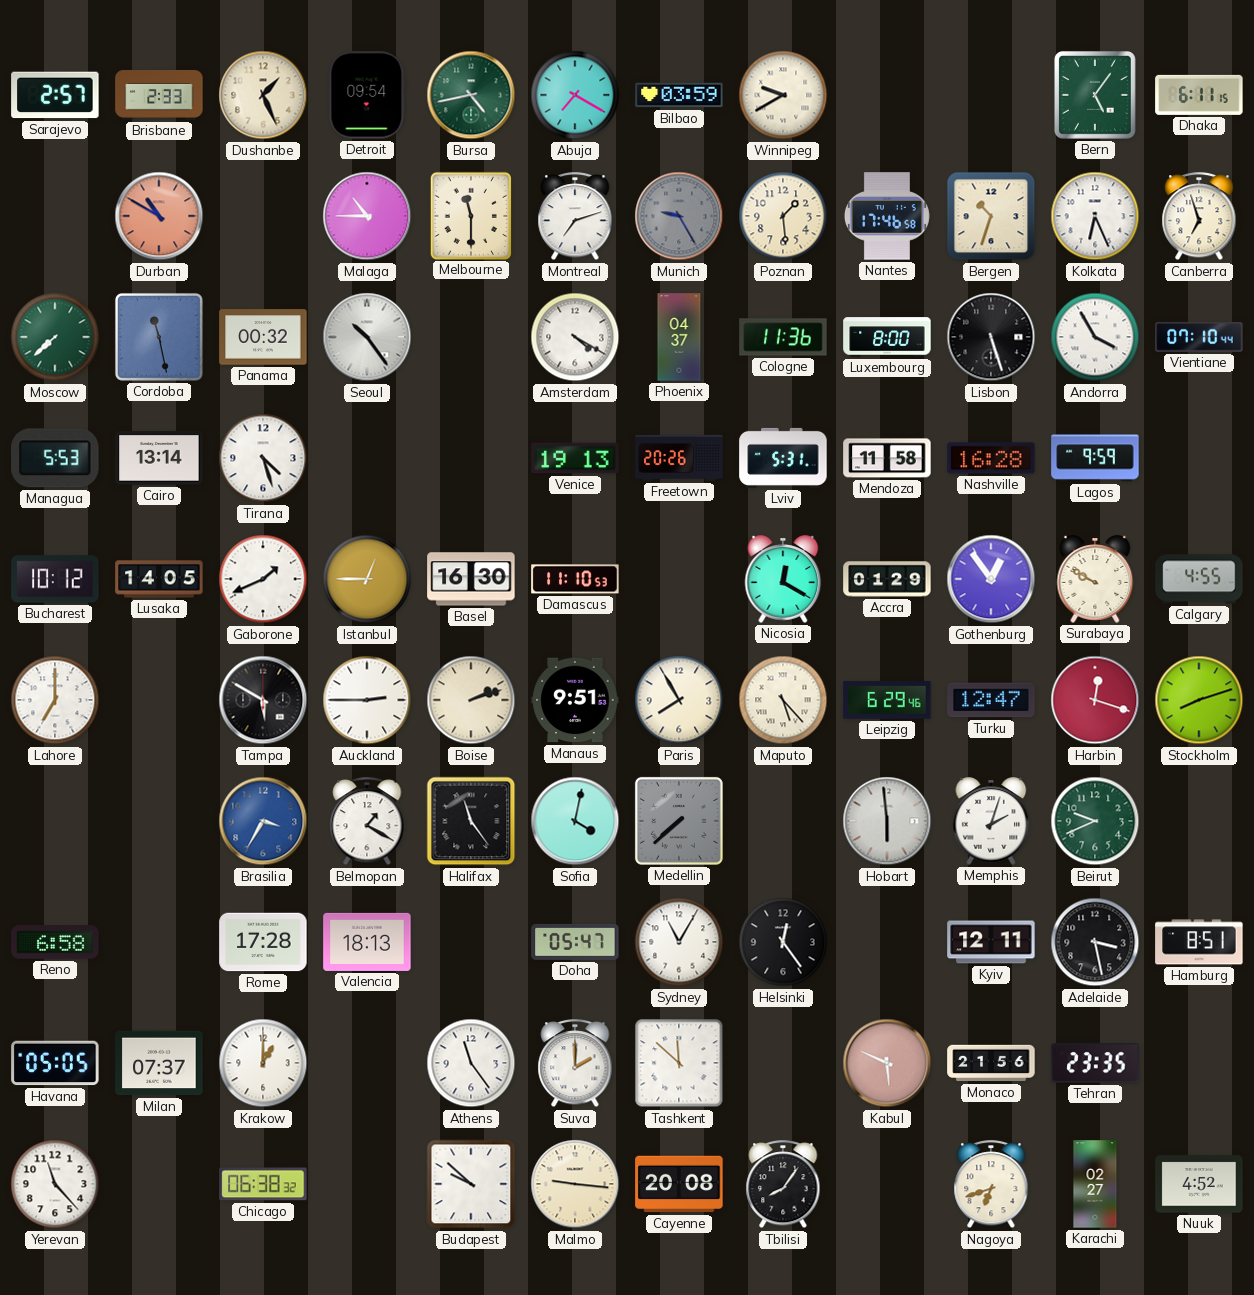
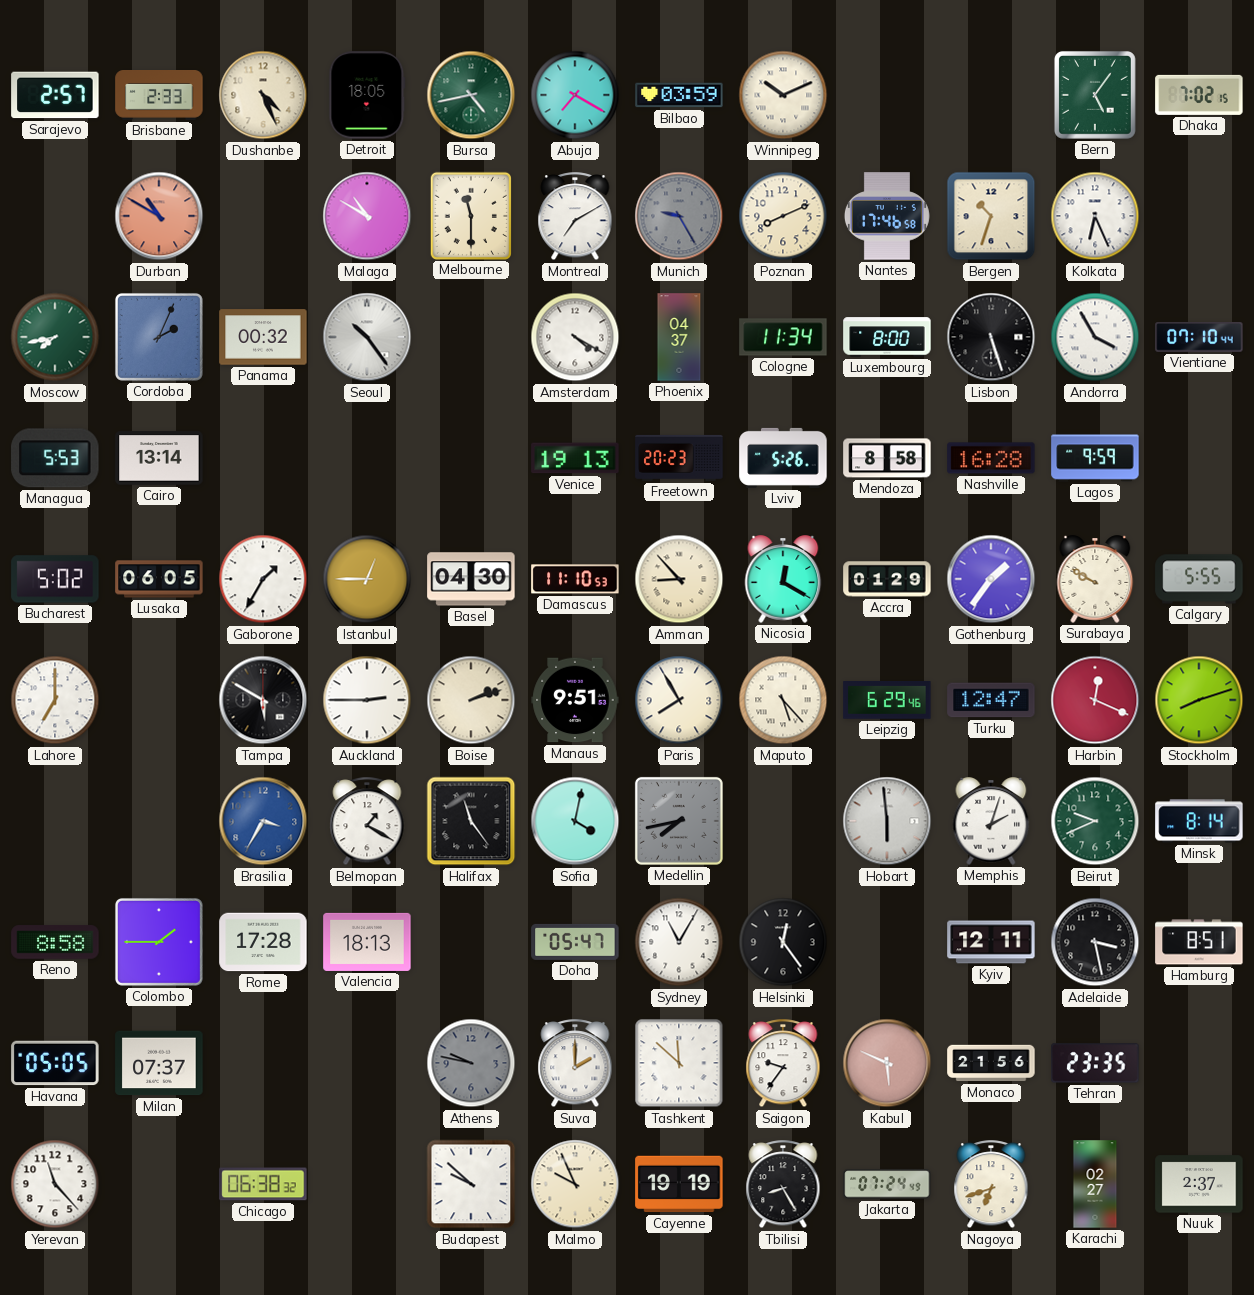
Dushanbe: 1:26 -> 4:26
Detroit: 09:54 -> 18:05
Winnipeg: 9:40 -> 10:11
Dhaka: 6:11 -> 7:02
Malaga: 10:45 -> 10:50
Montreal: 7:12 -> 7:10
Poznan: 1:29 -> 8:11
Canberra: 6:57 -> none
Moscow: 7:38 -> 7:43
Cordoba: 11:28 -> 2:04
Cologne: 11:36 -> 11:34
Tirana: 4:27 -> none
Freetown: 20:26 -> 20:23
Lviv: 5:31 -> 5:26
Mendoza: 11:58 -> 8:58
Bucharest: 10:12 -> 5:02
Lusaka: 14:05 -> 06:05
Gaborone: 1:41 -> 1:35
Basel: 16:30 -> 04:30
Amman: none -> 8:53
Gothenburg: 12:54 -> 1:36
Calgary: 4:55 -> 5:55
Harbin: 12:18 -> 12:19
Medellin: 7:38 -> 7:43
Minsk: none -> 8:14
Reno: 6:58 -> 8:58
Colombo: none -> 1:45
Krakow: 1:00 -> none
Athens: 11:24 -> 9:47
Athens dial: white -> grey
Saigon: none -> 9:36
Malmo: 9:16 -> 9:56
Cayenne: 20:08 -> 19:19
Tbilisi: 8:06 -> 8:25
Jakarta: none -> 07:24
Nuuk: 4:52 -> 2:37
